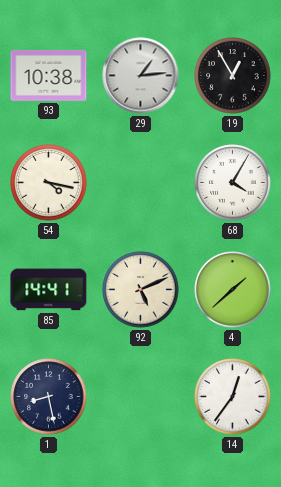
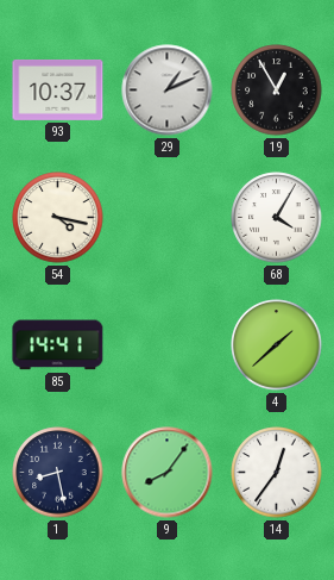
93: 10:38 -> 10:37
29: 1:14 -> 1:11
92: 5:11 -> none
9: none -> 8:06
